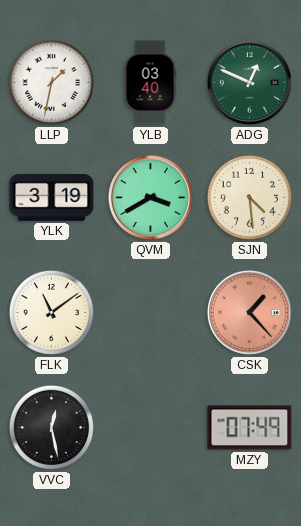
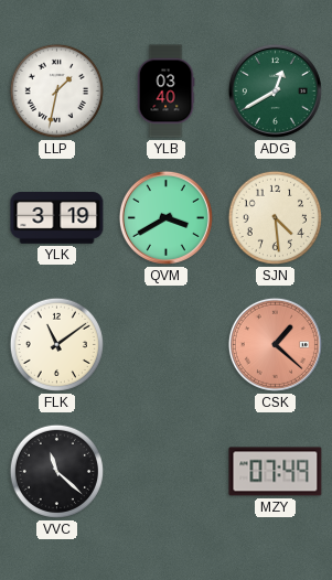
ADG: 12:49 -> 12:40
CSK: 1:23 -> 1:22
VVC: 12:28 -> 11:22
